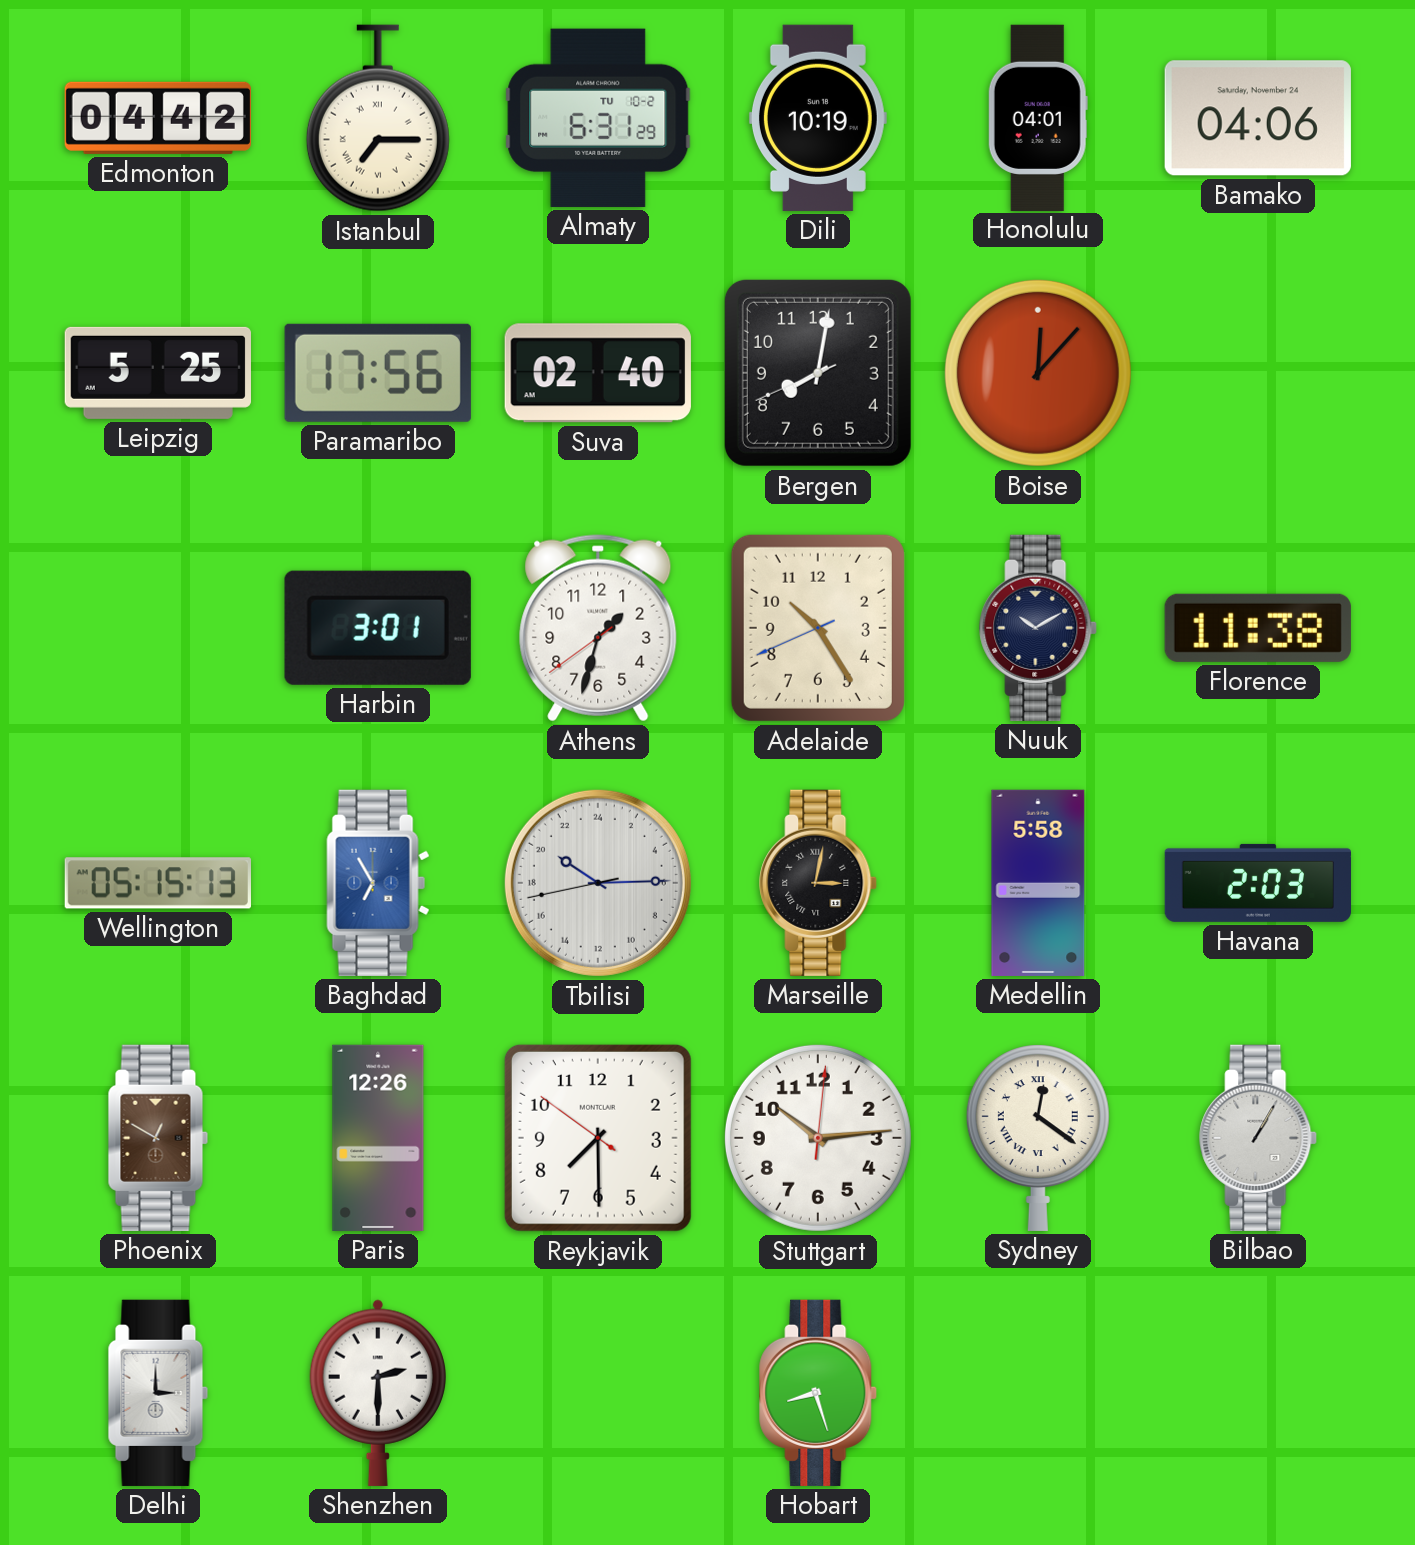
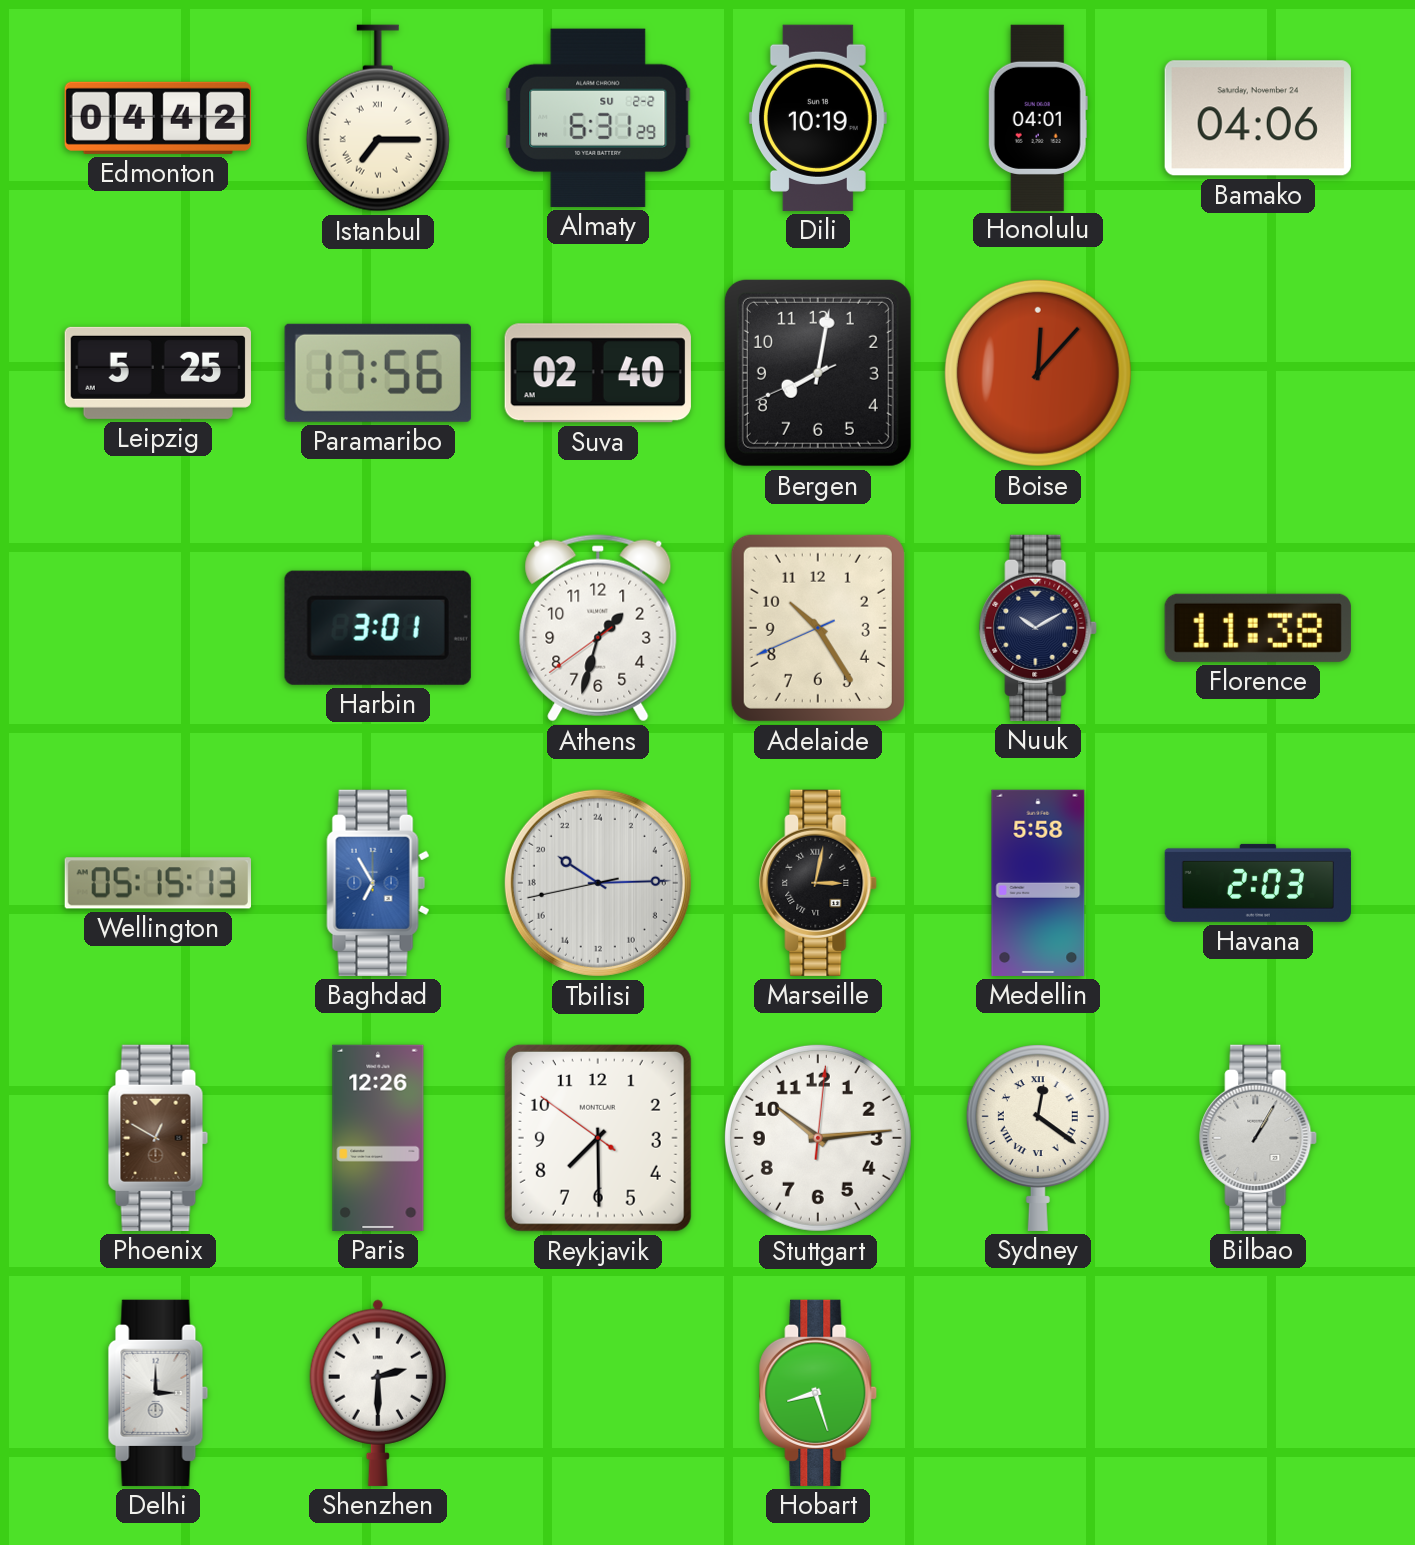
Almaty date: TU 10-2 -> SU 2-2
